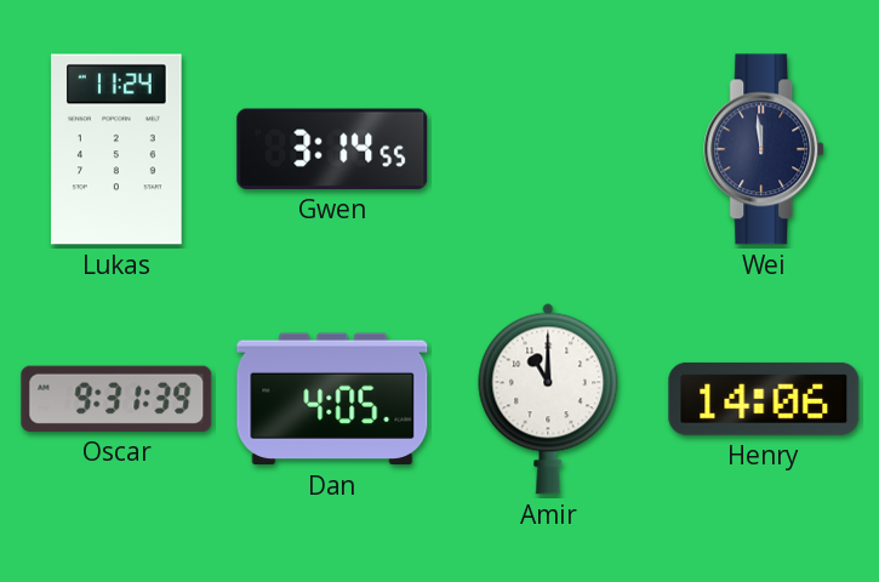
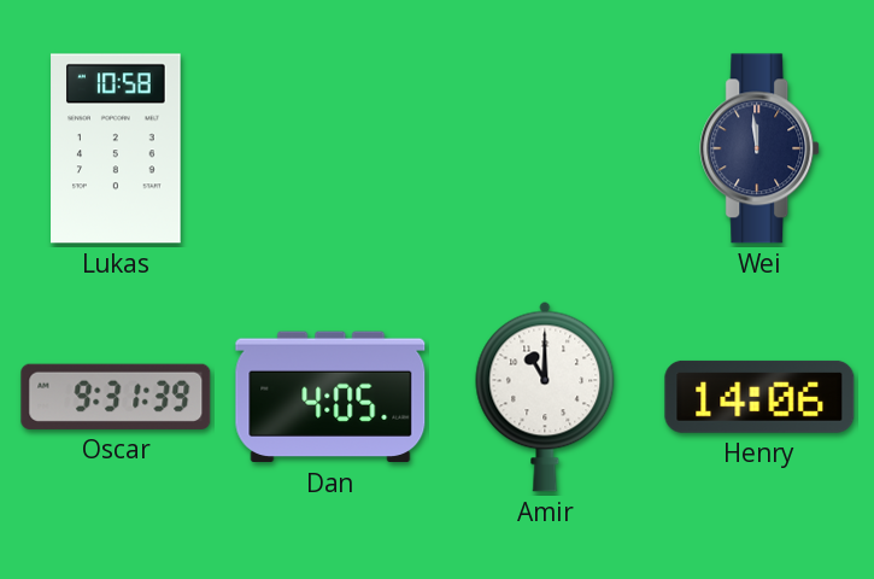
Lukas: 11:24 -> 10:58
Gwen: 3:14 -> none
